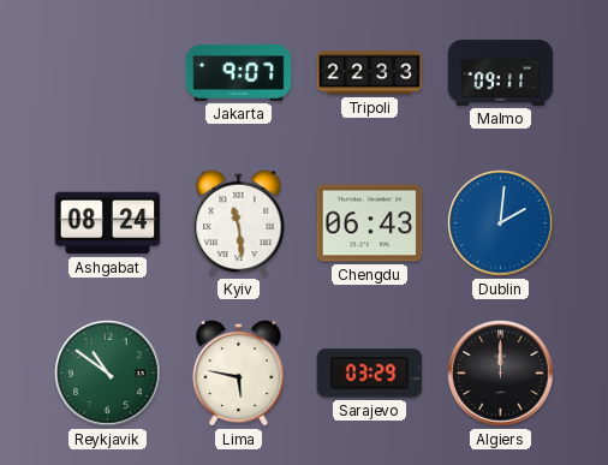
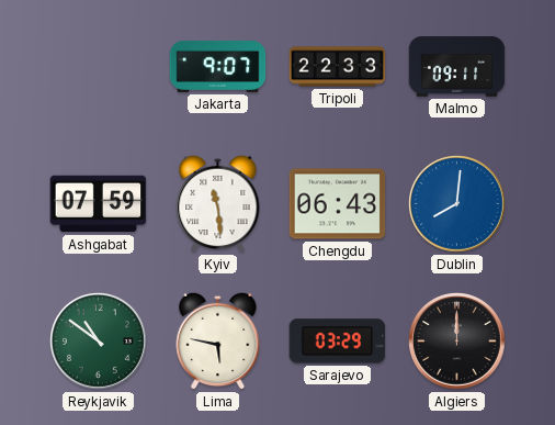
Ashgabat: 08:24 -> 07:59
Dublin: 2:01 -> 8:01
